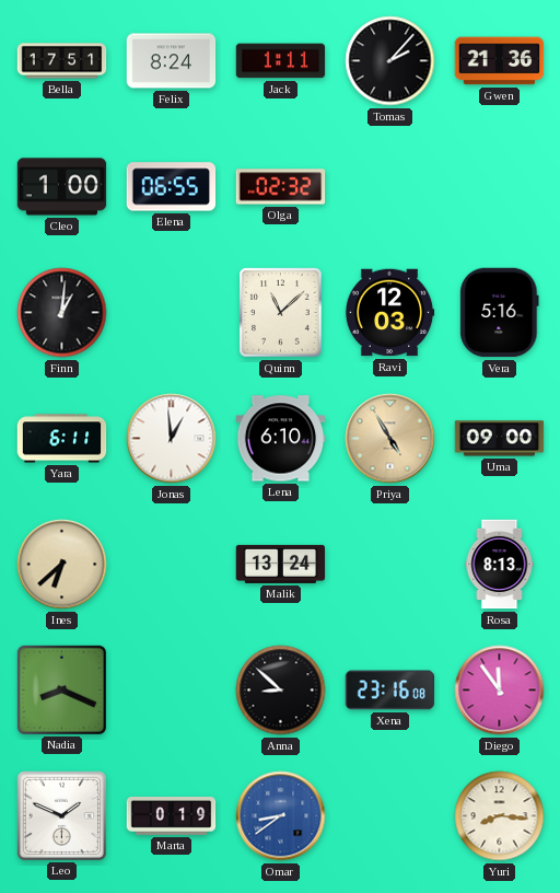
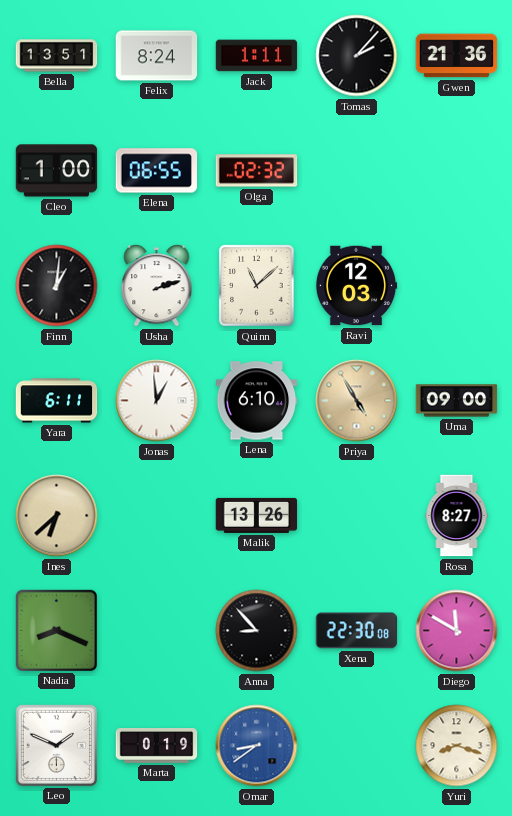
Bella: 17:51 -> 13:51
Usha: none -> 2:12
Vera: 5:16 -> none
Malik: 13:24 -> 13:26
Rosa: 8:13 -> 8:27
Anna: 8:52 -> 8:53
Xena: 23:16 -> 22:30
Diego: 11:54 -> 11:50
Yuri: 8:16 -> 8:18
